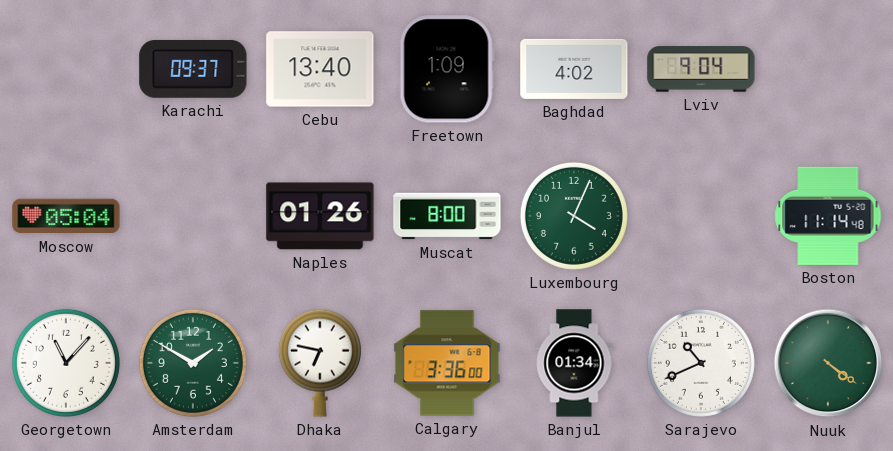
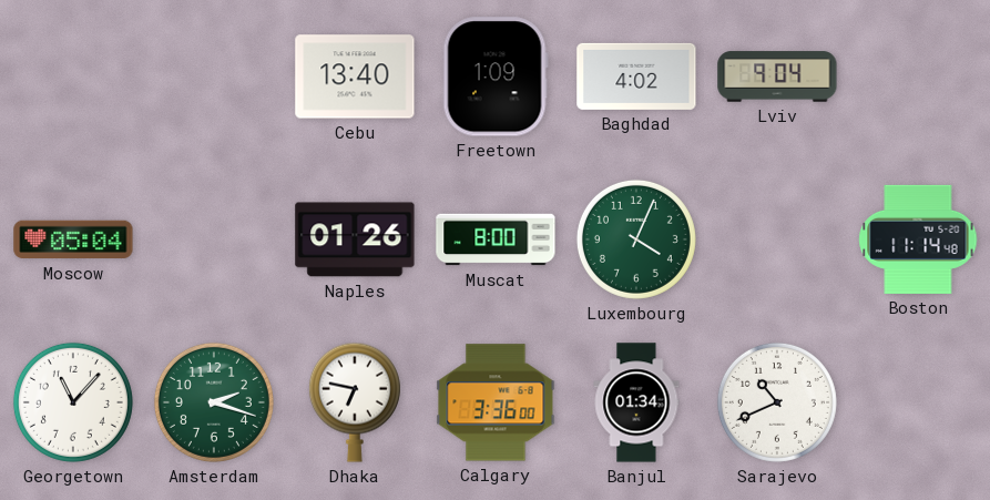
Karachi: 09:37 -> none
Amsterdam: 1:50 -> 2:18
Nuuk: 4:21 -> none
